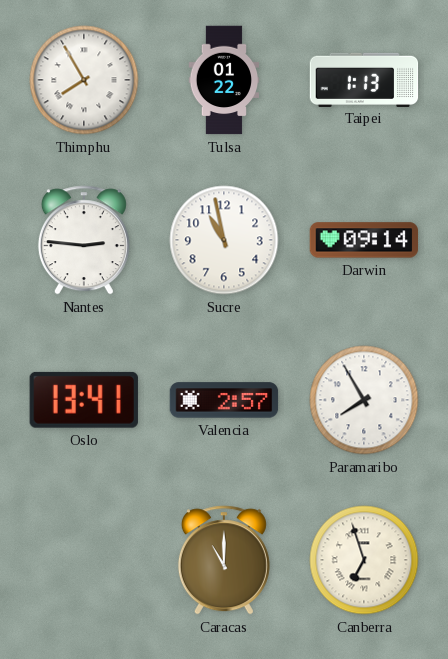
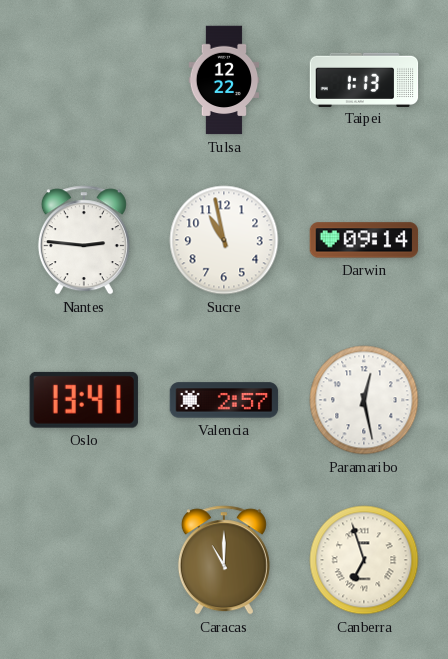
Thimphu: 7:55 -> none
Tulsa: 01:22 -> 12:22
Paramaribo: 7:55 -> 12:28
